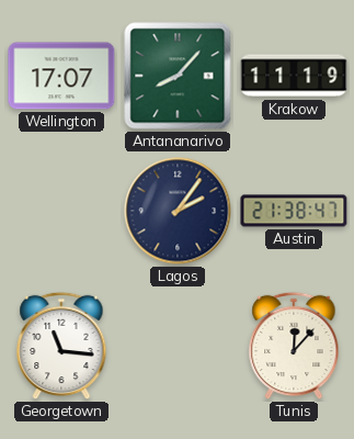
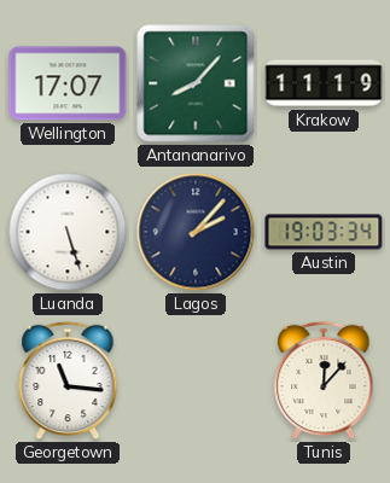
Luanda: none -> 5:27
Lagos: 2:06 -> 2:07
Austin: 21:38 -> 19:03
